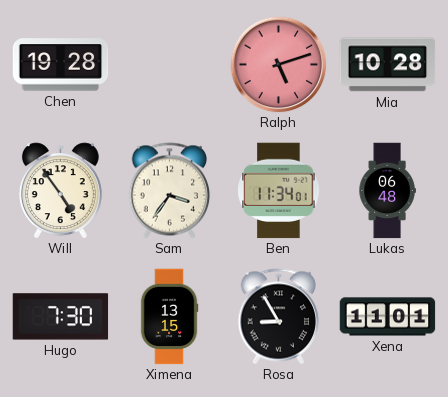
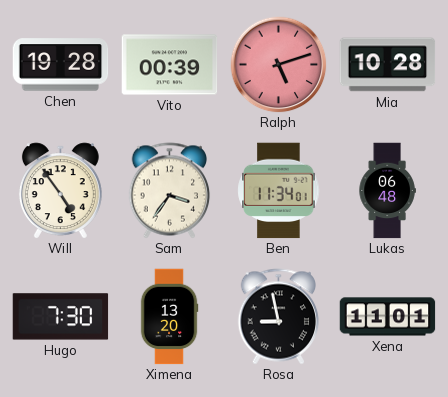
Vito: none -> 00:39
Ximena: 13:15 -> 13:20
Rosa: 8:55 -> 8:58
